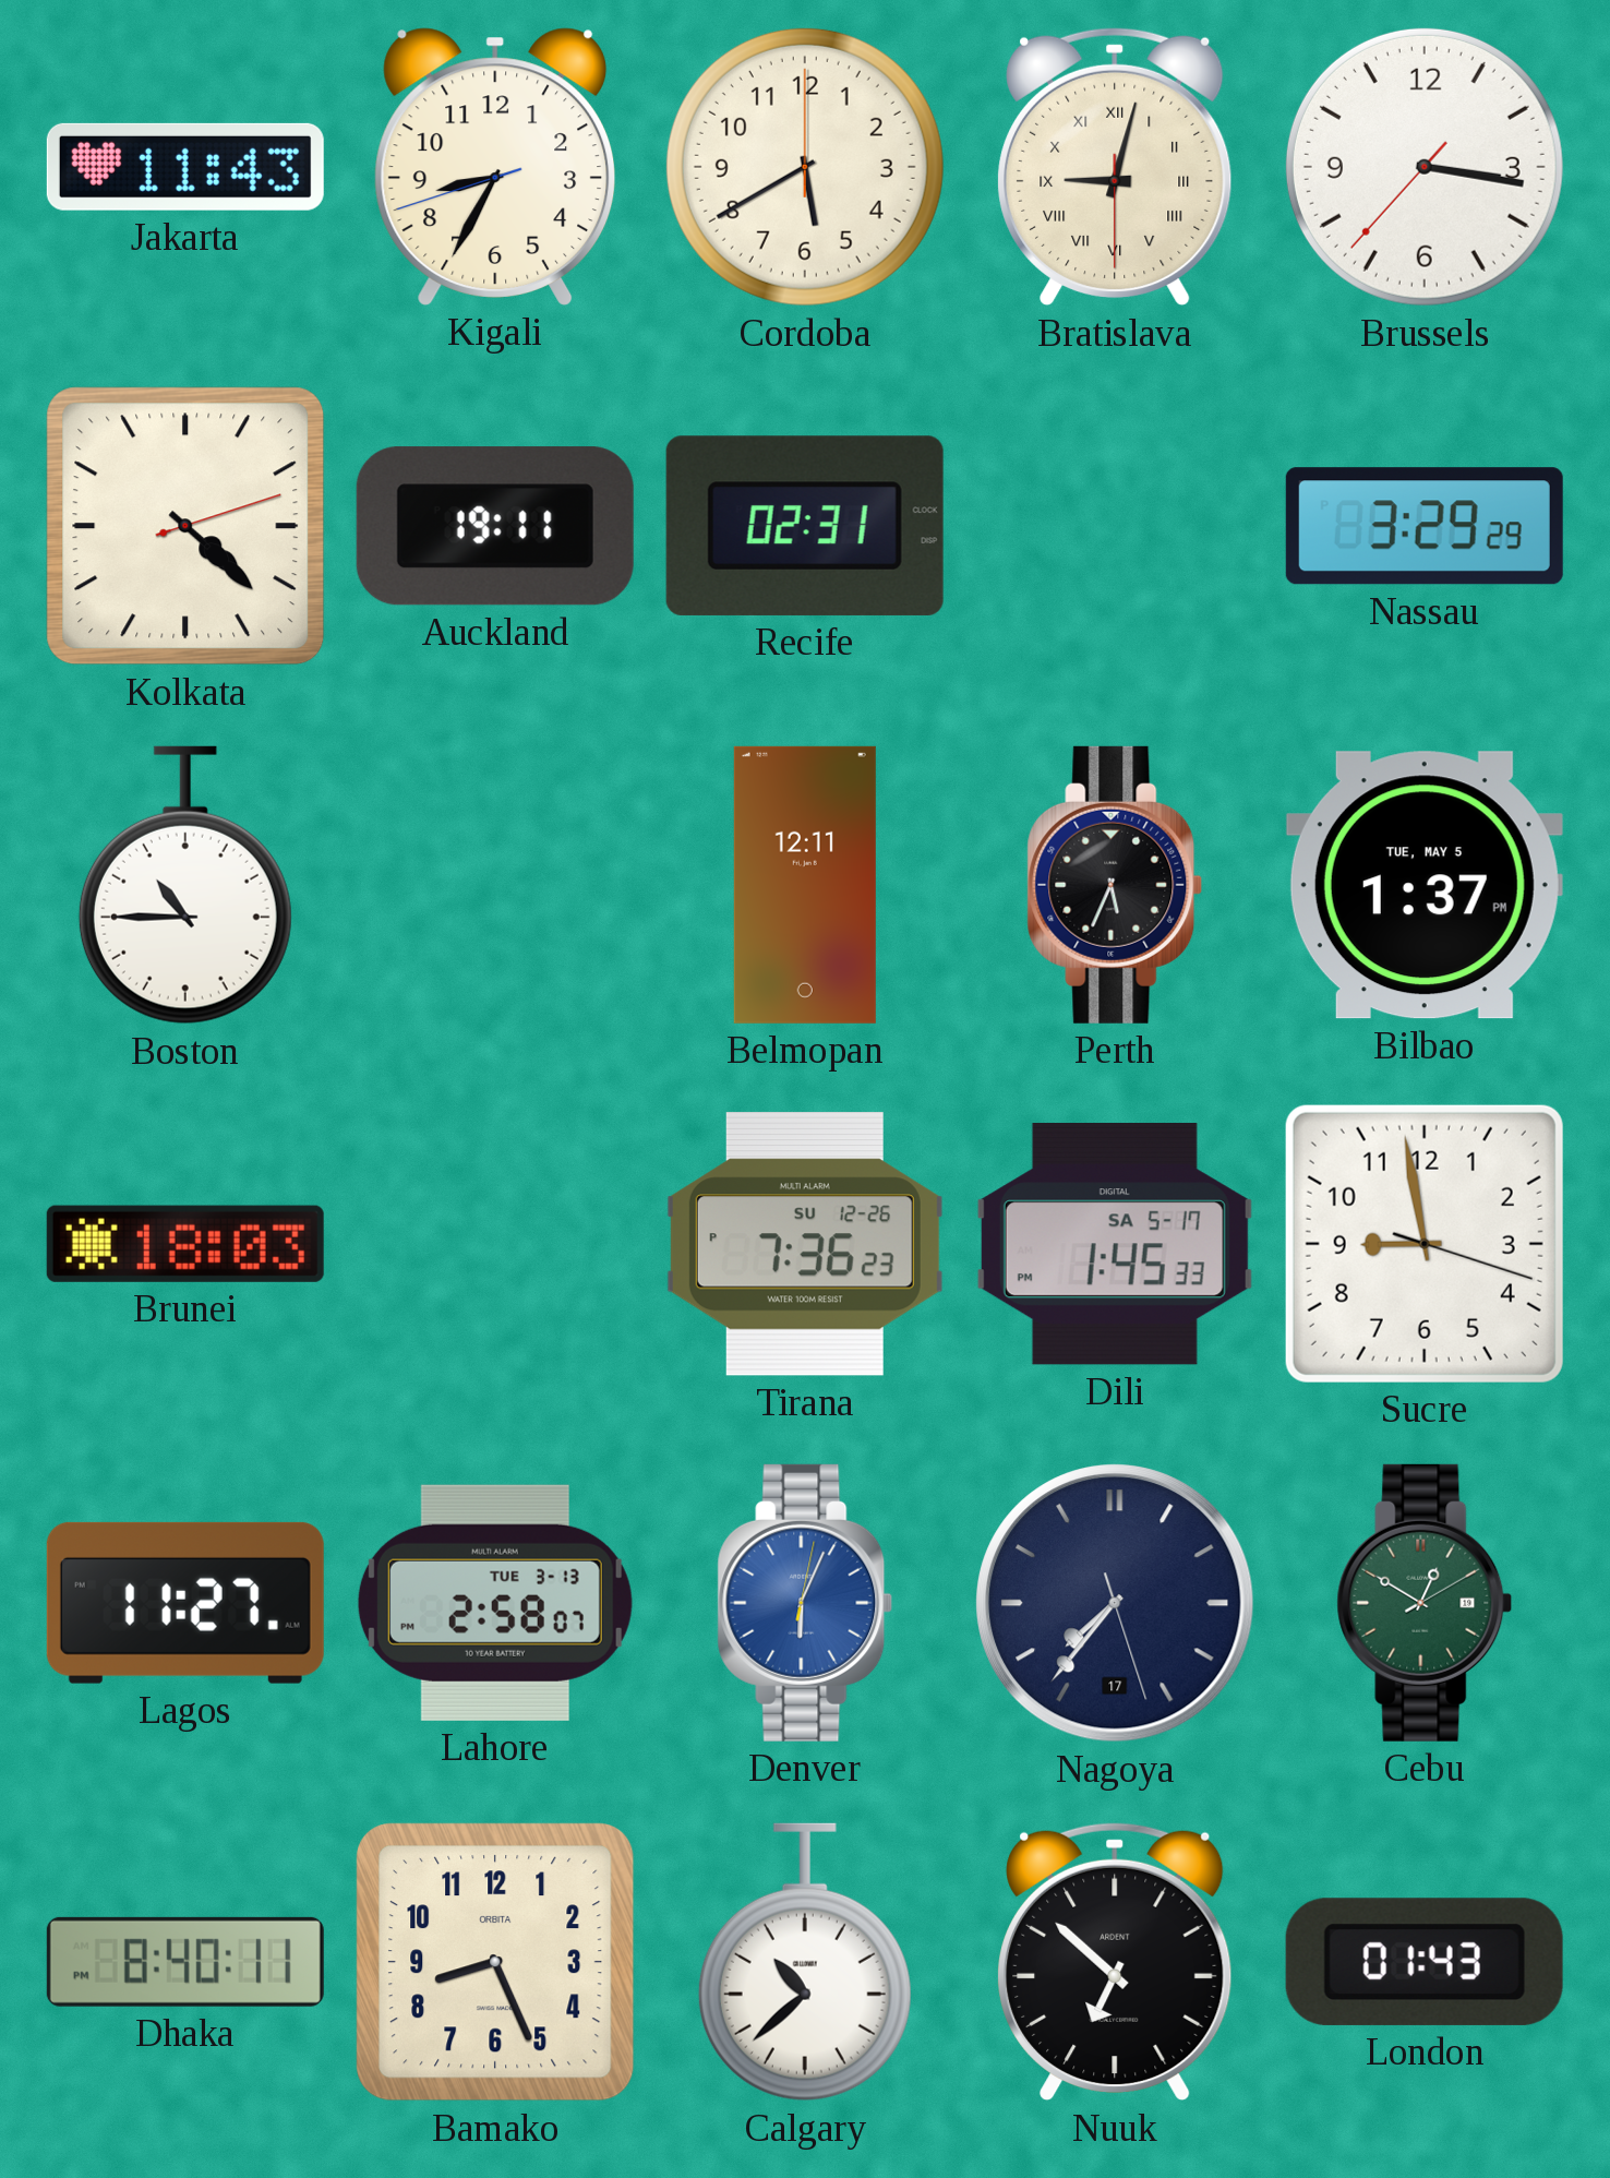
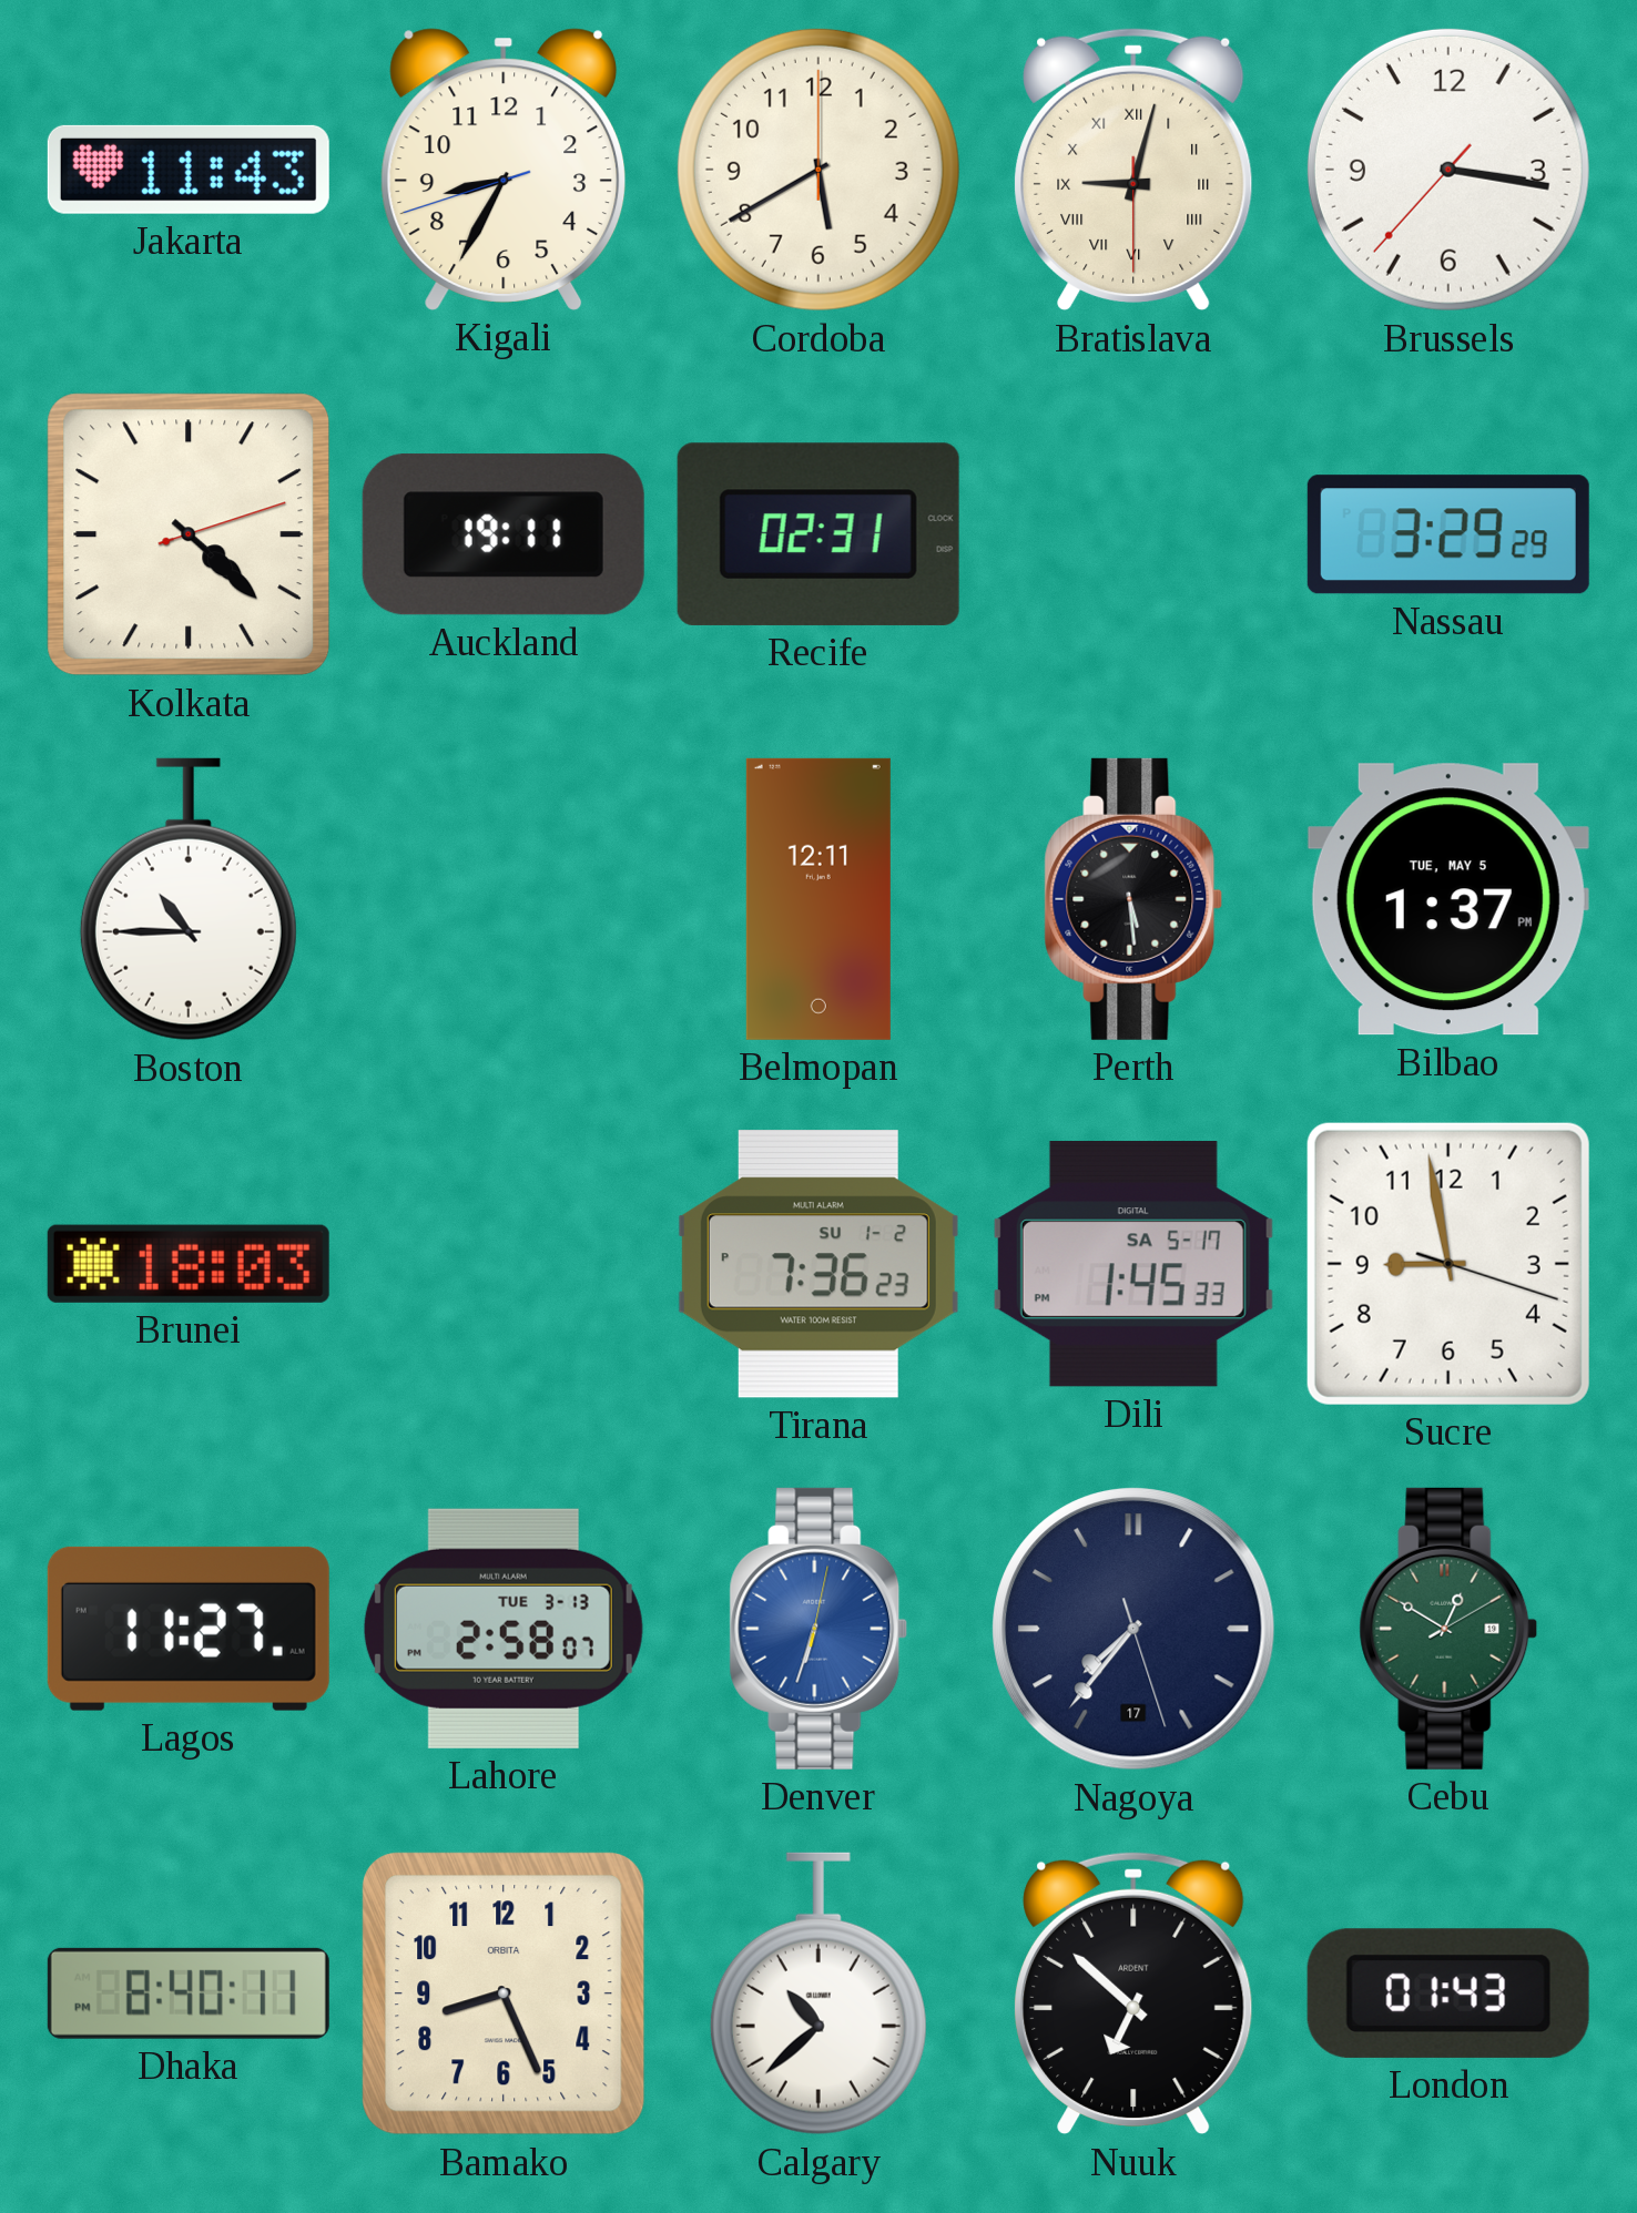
Perth: 5:34 -> 5:29
Tirana date: SU 12-26 -> SU 1-2
Denver: 6:04 -> 6:33
